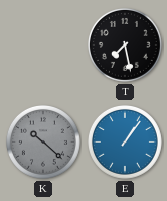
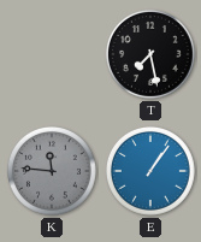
K: 10:22 -> 11:46
